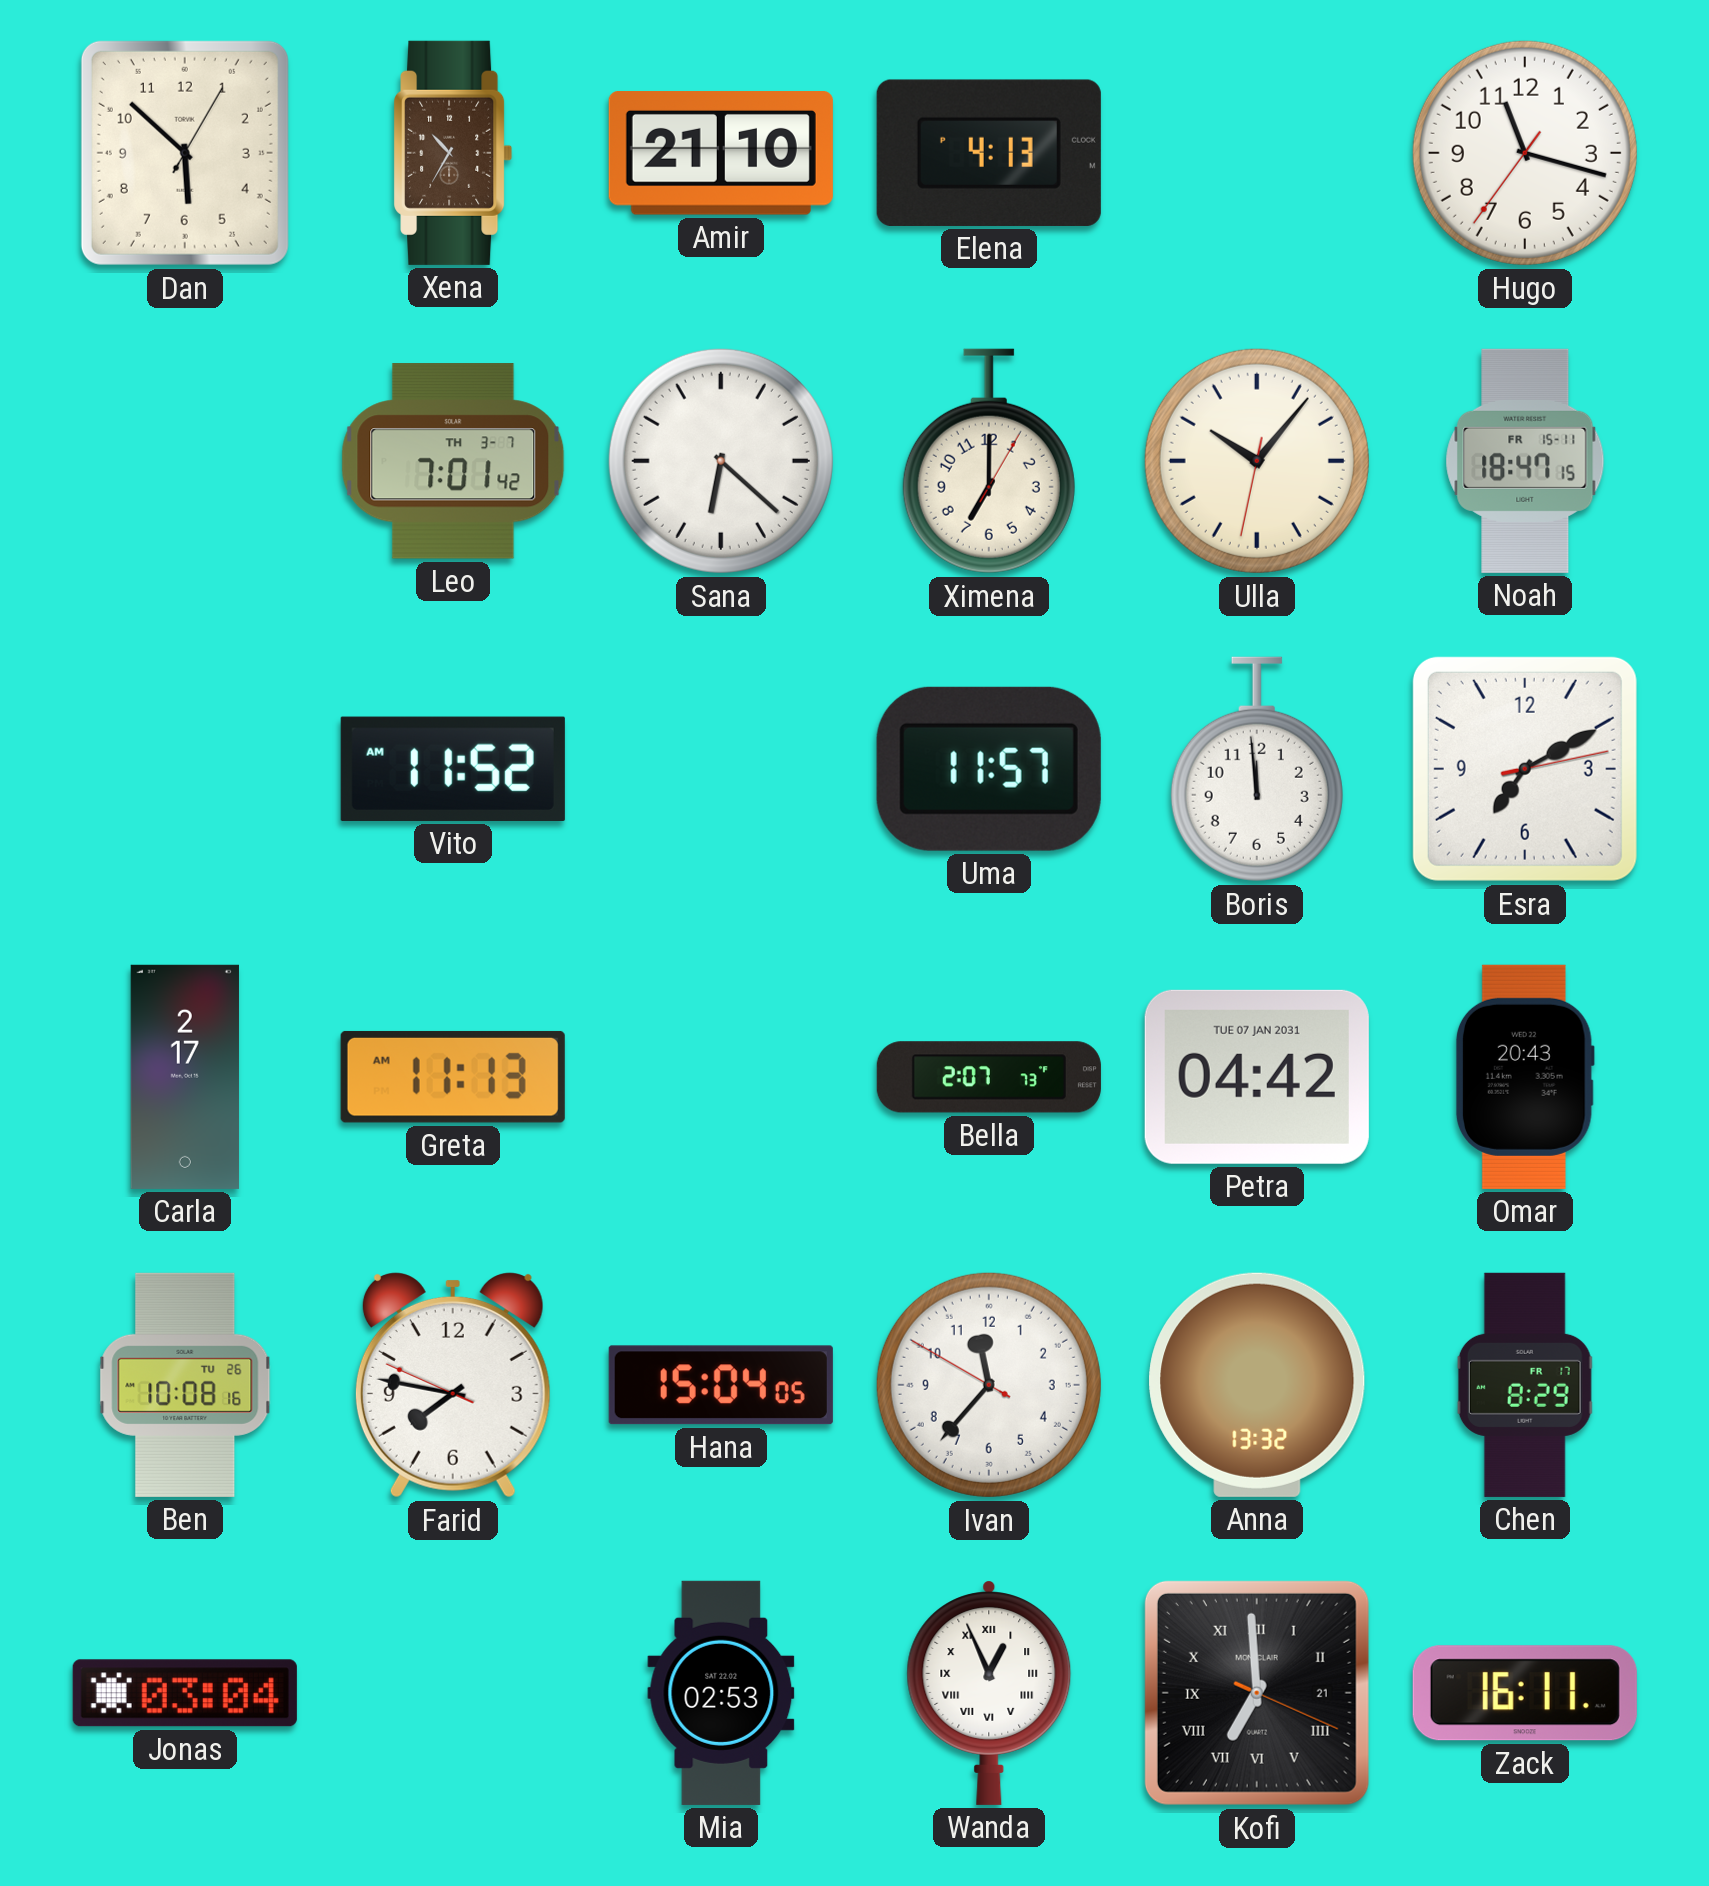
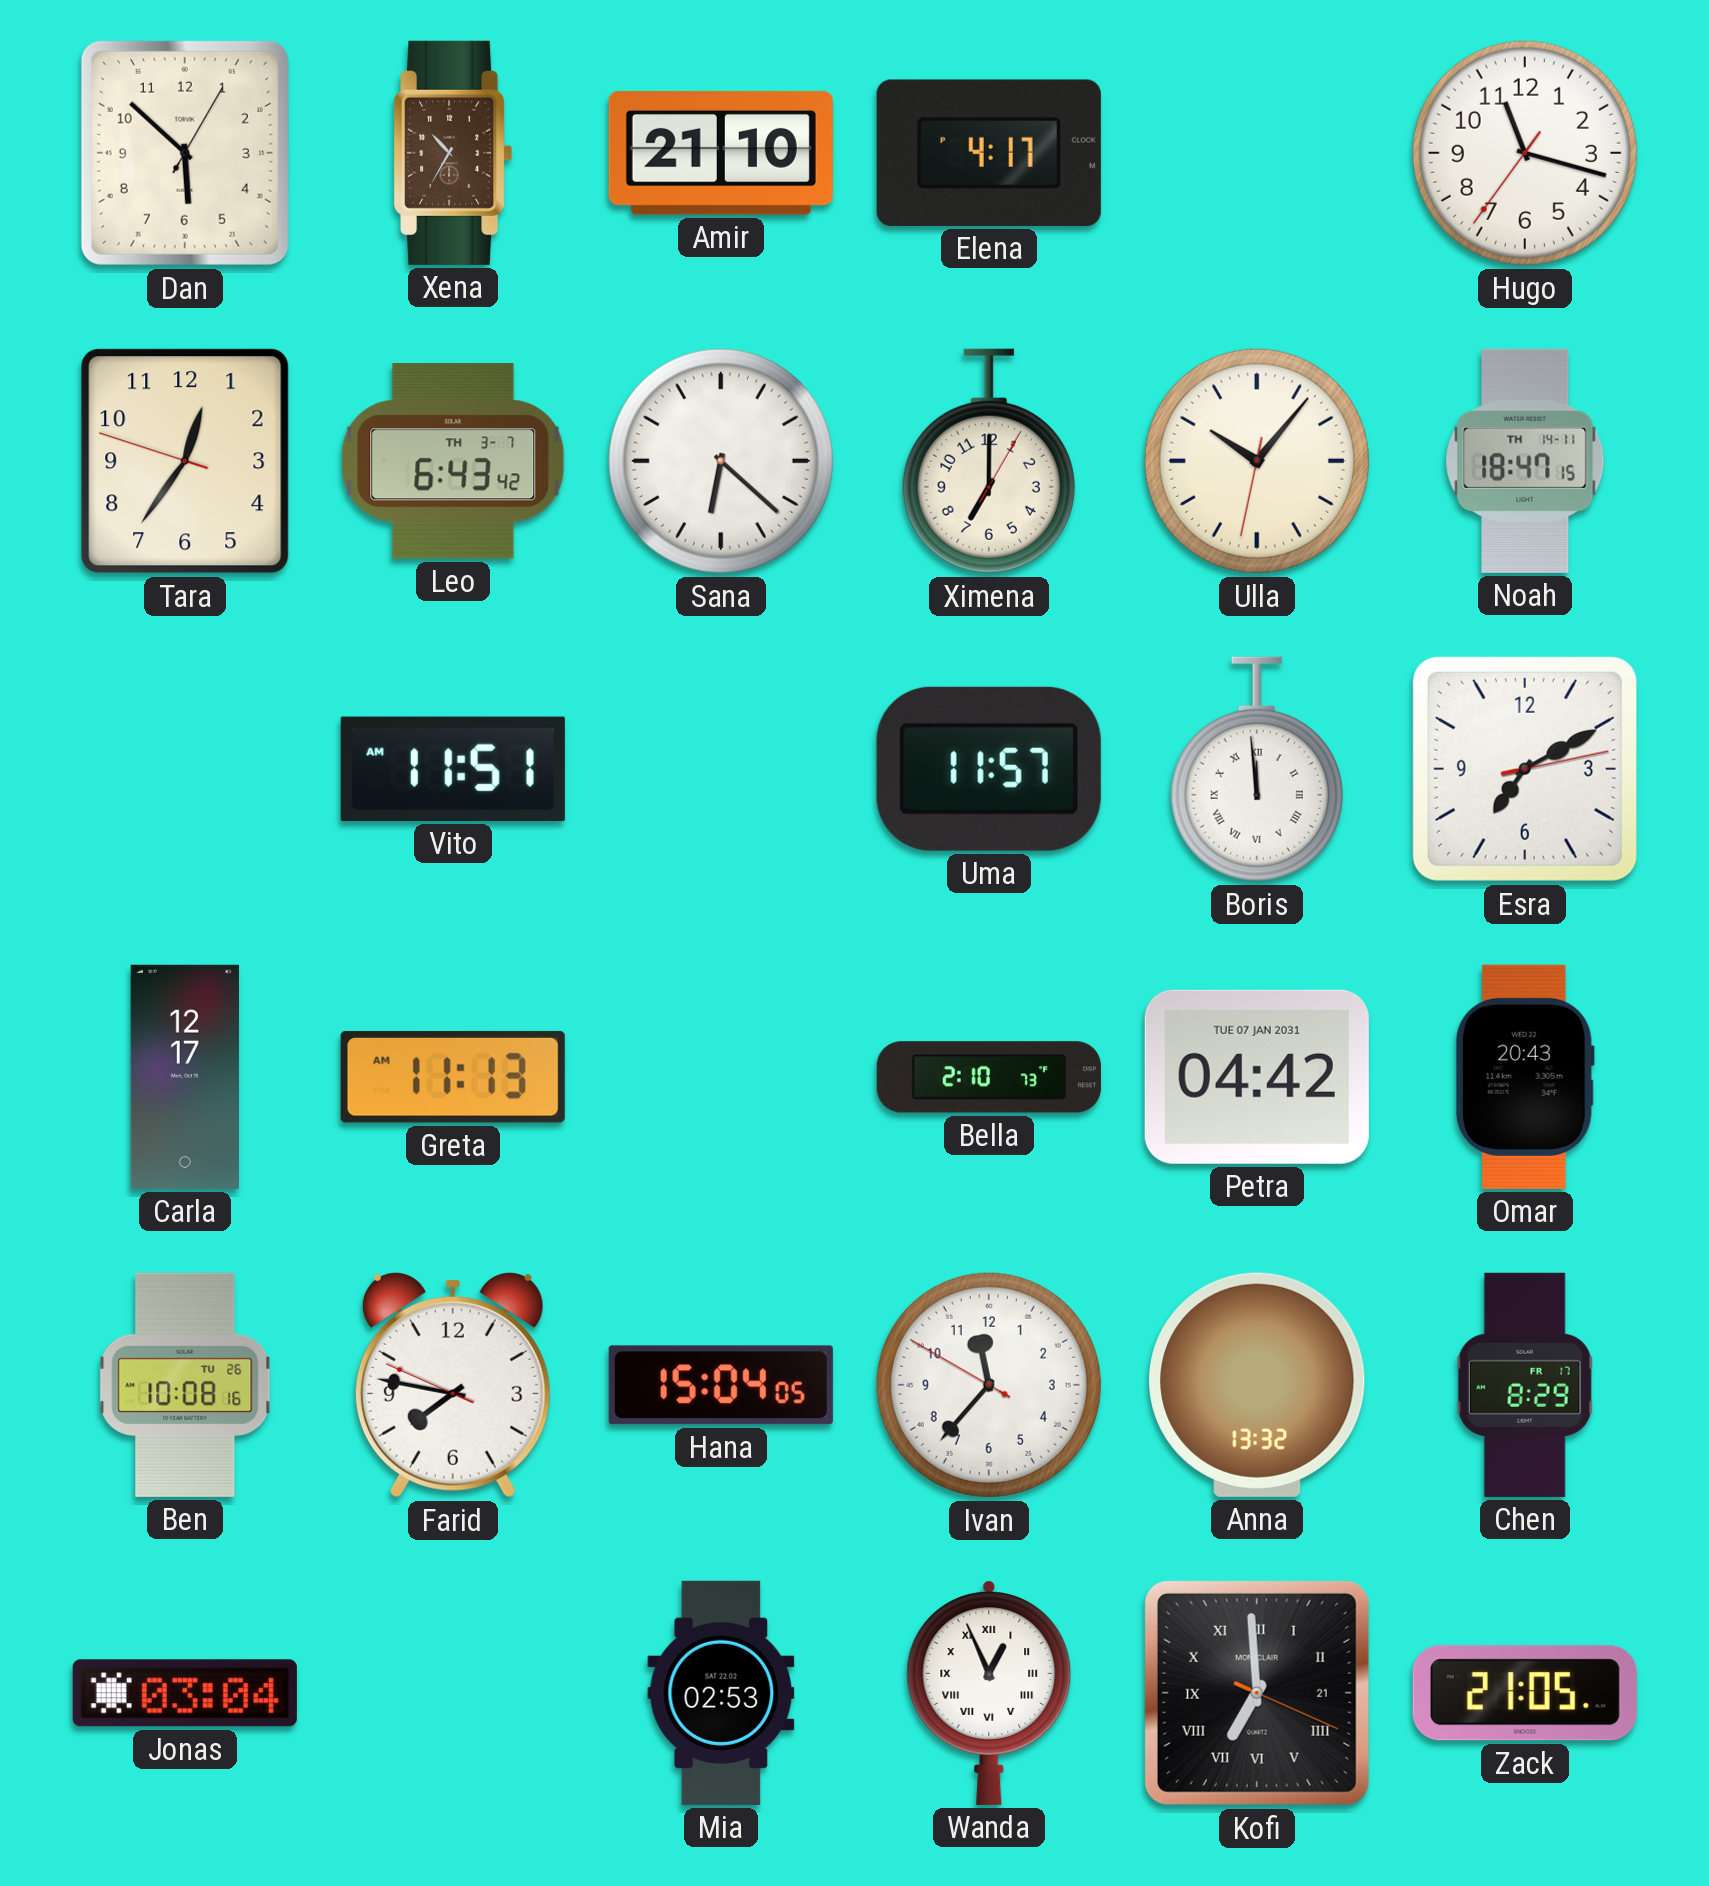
Elena: 4:13 -> 4:17
Tara: none -> 12:35
Leo: 7:01 -> 6:43
Noah date: FR 15-11 -> TH 14-11
Vito: 11:52 -> 11:51
Boris numerals: Arabic -> Roman
Carla: 2:17 -> 12:17
Bella: 2:07 -> 2:10
Zack: 16:11 -> 21:05
